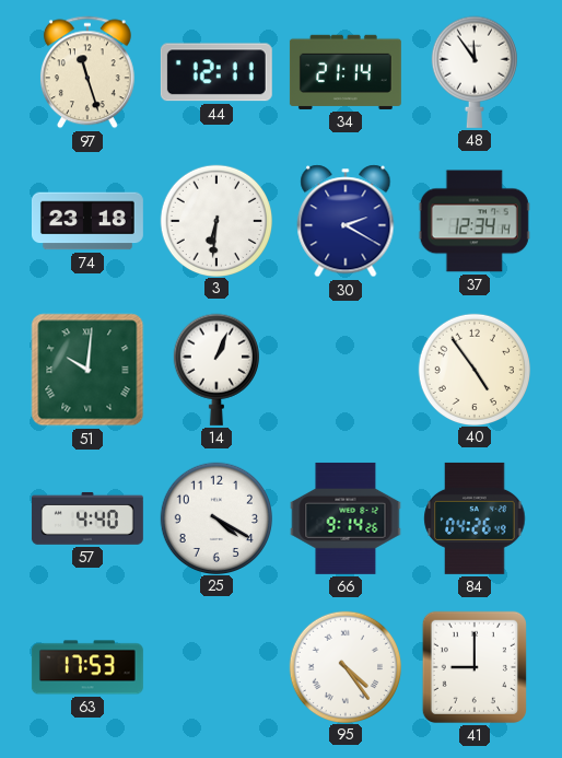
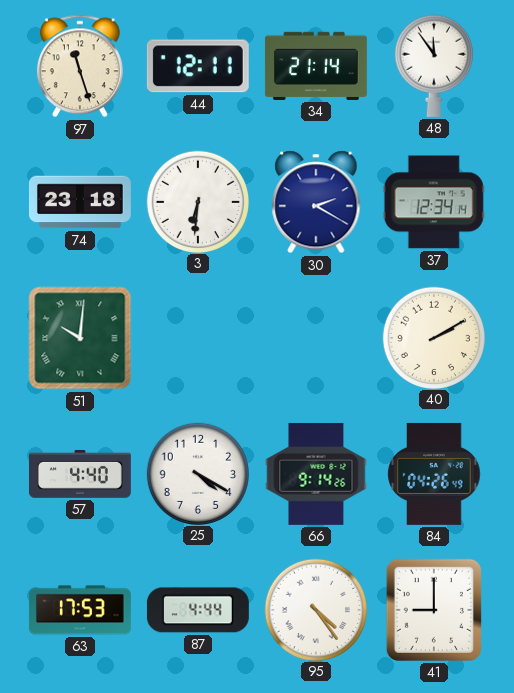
14: 1:04 -> none
40: 4:54 -> 2:10
87: none -> 4:44
